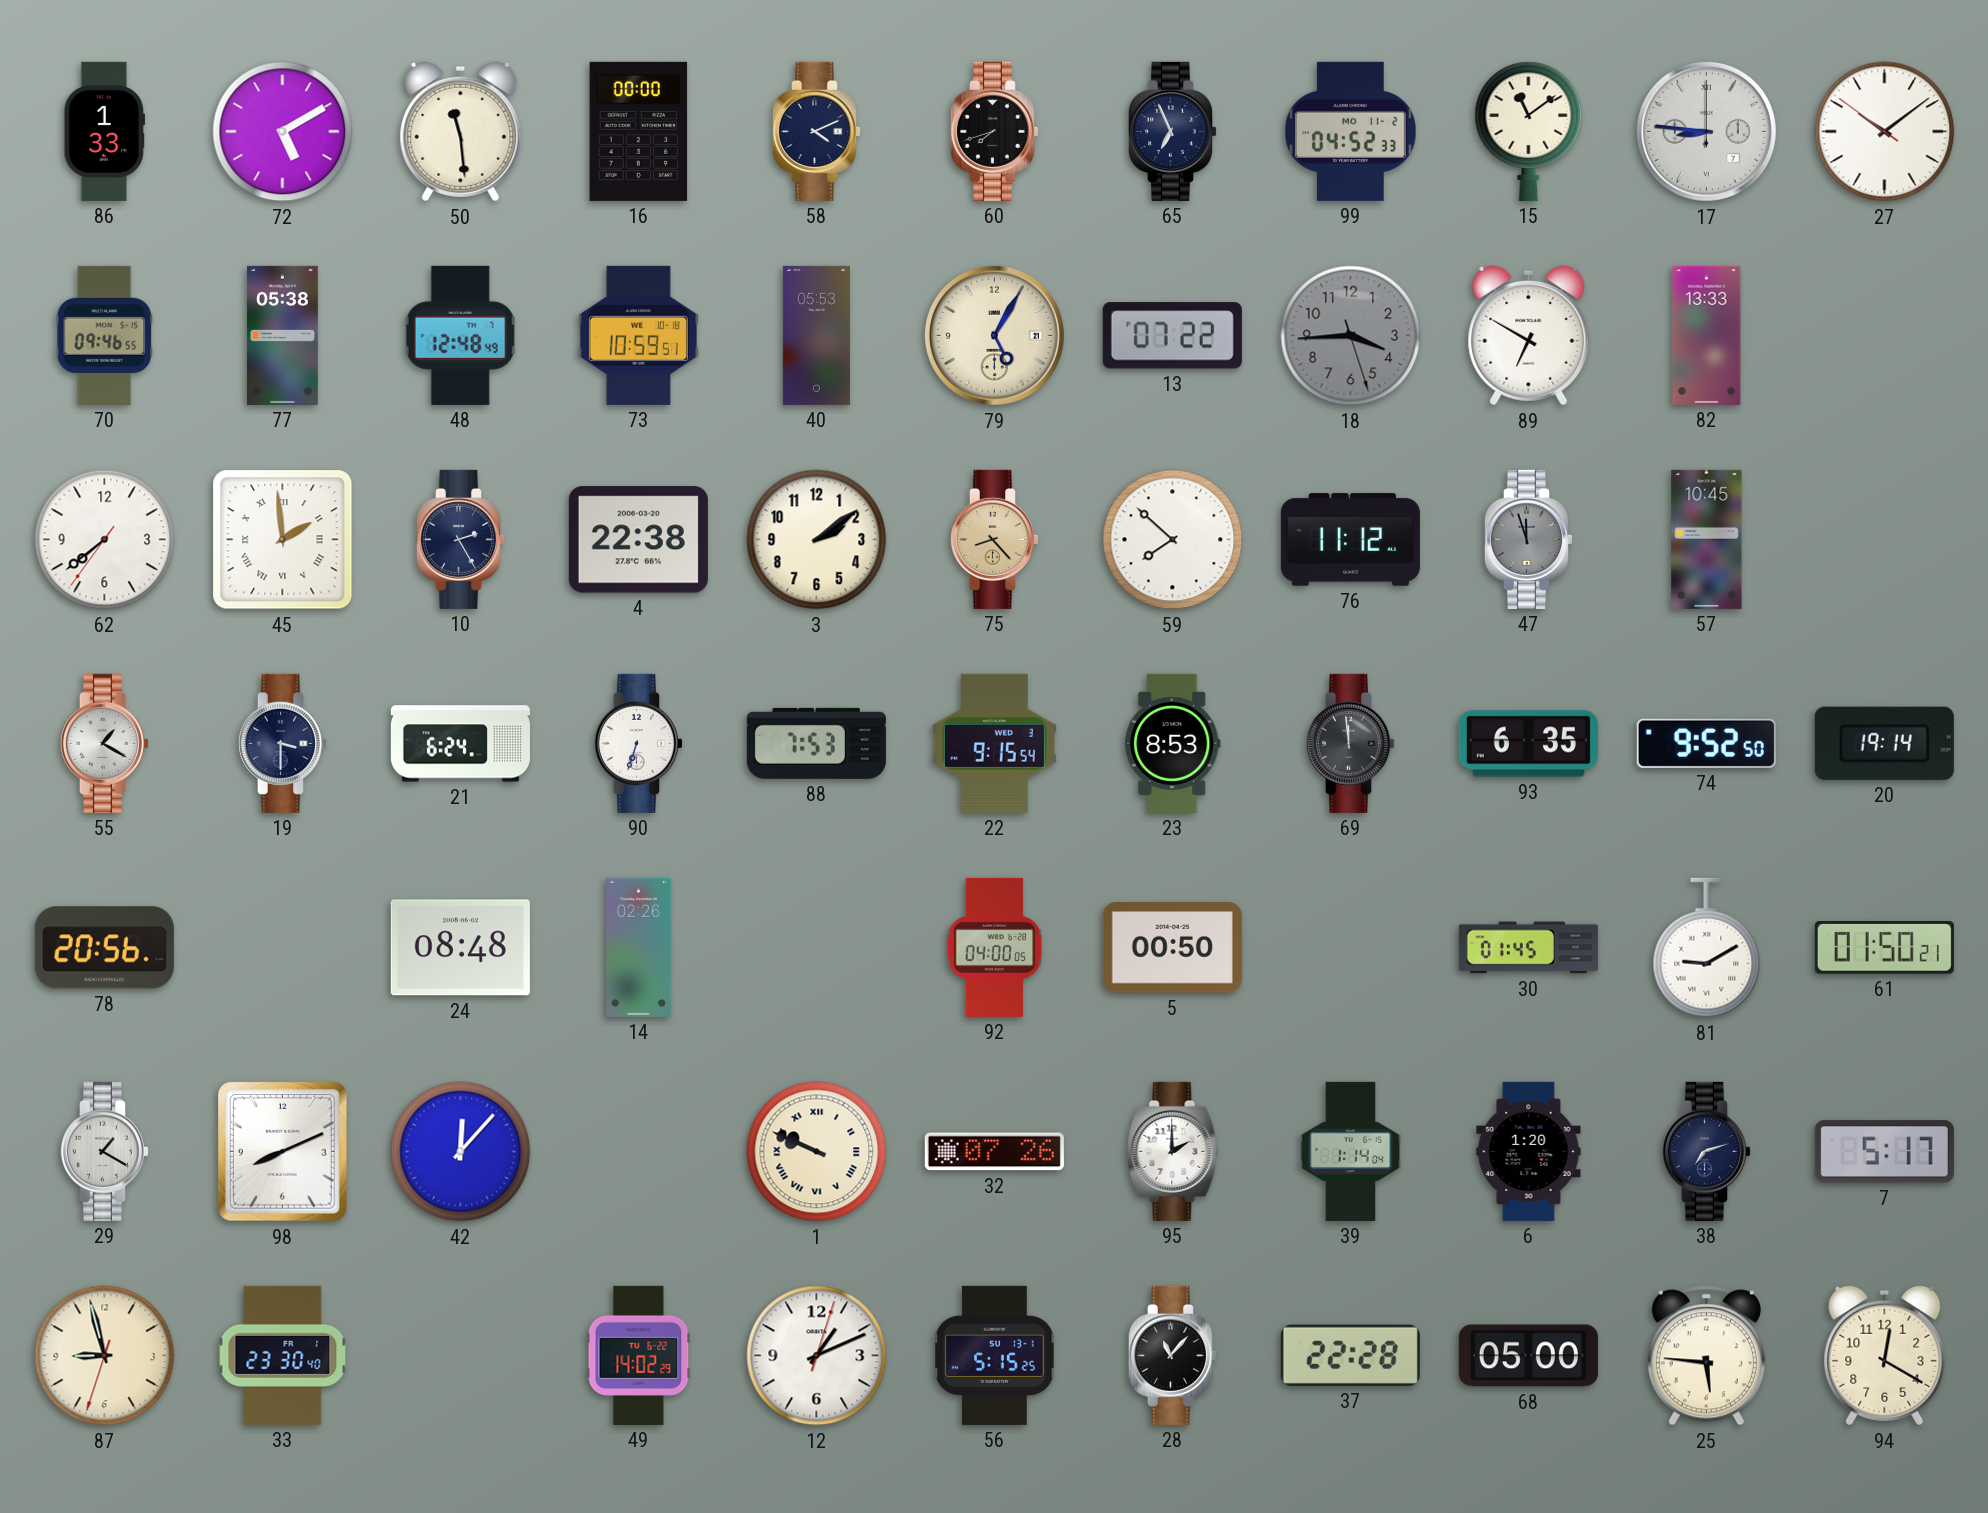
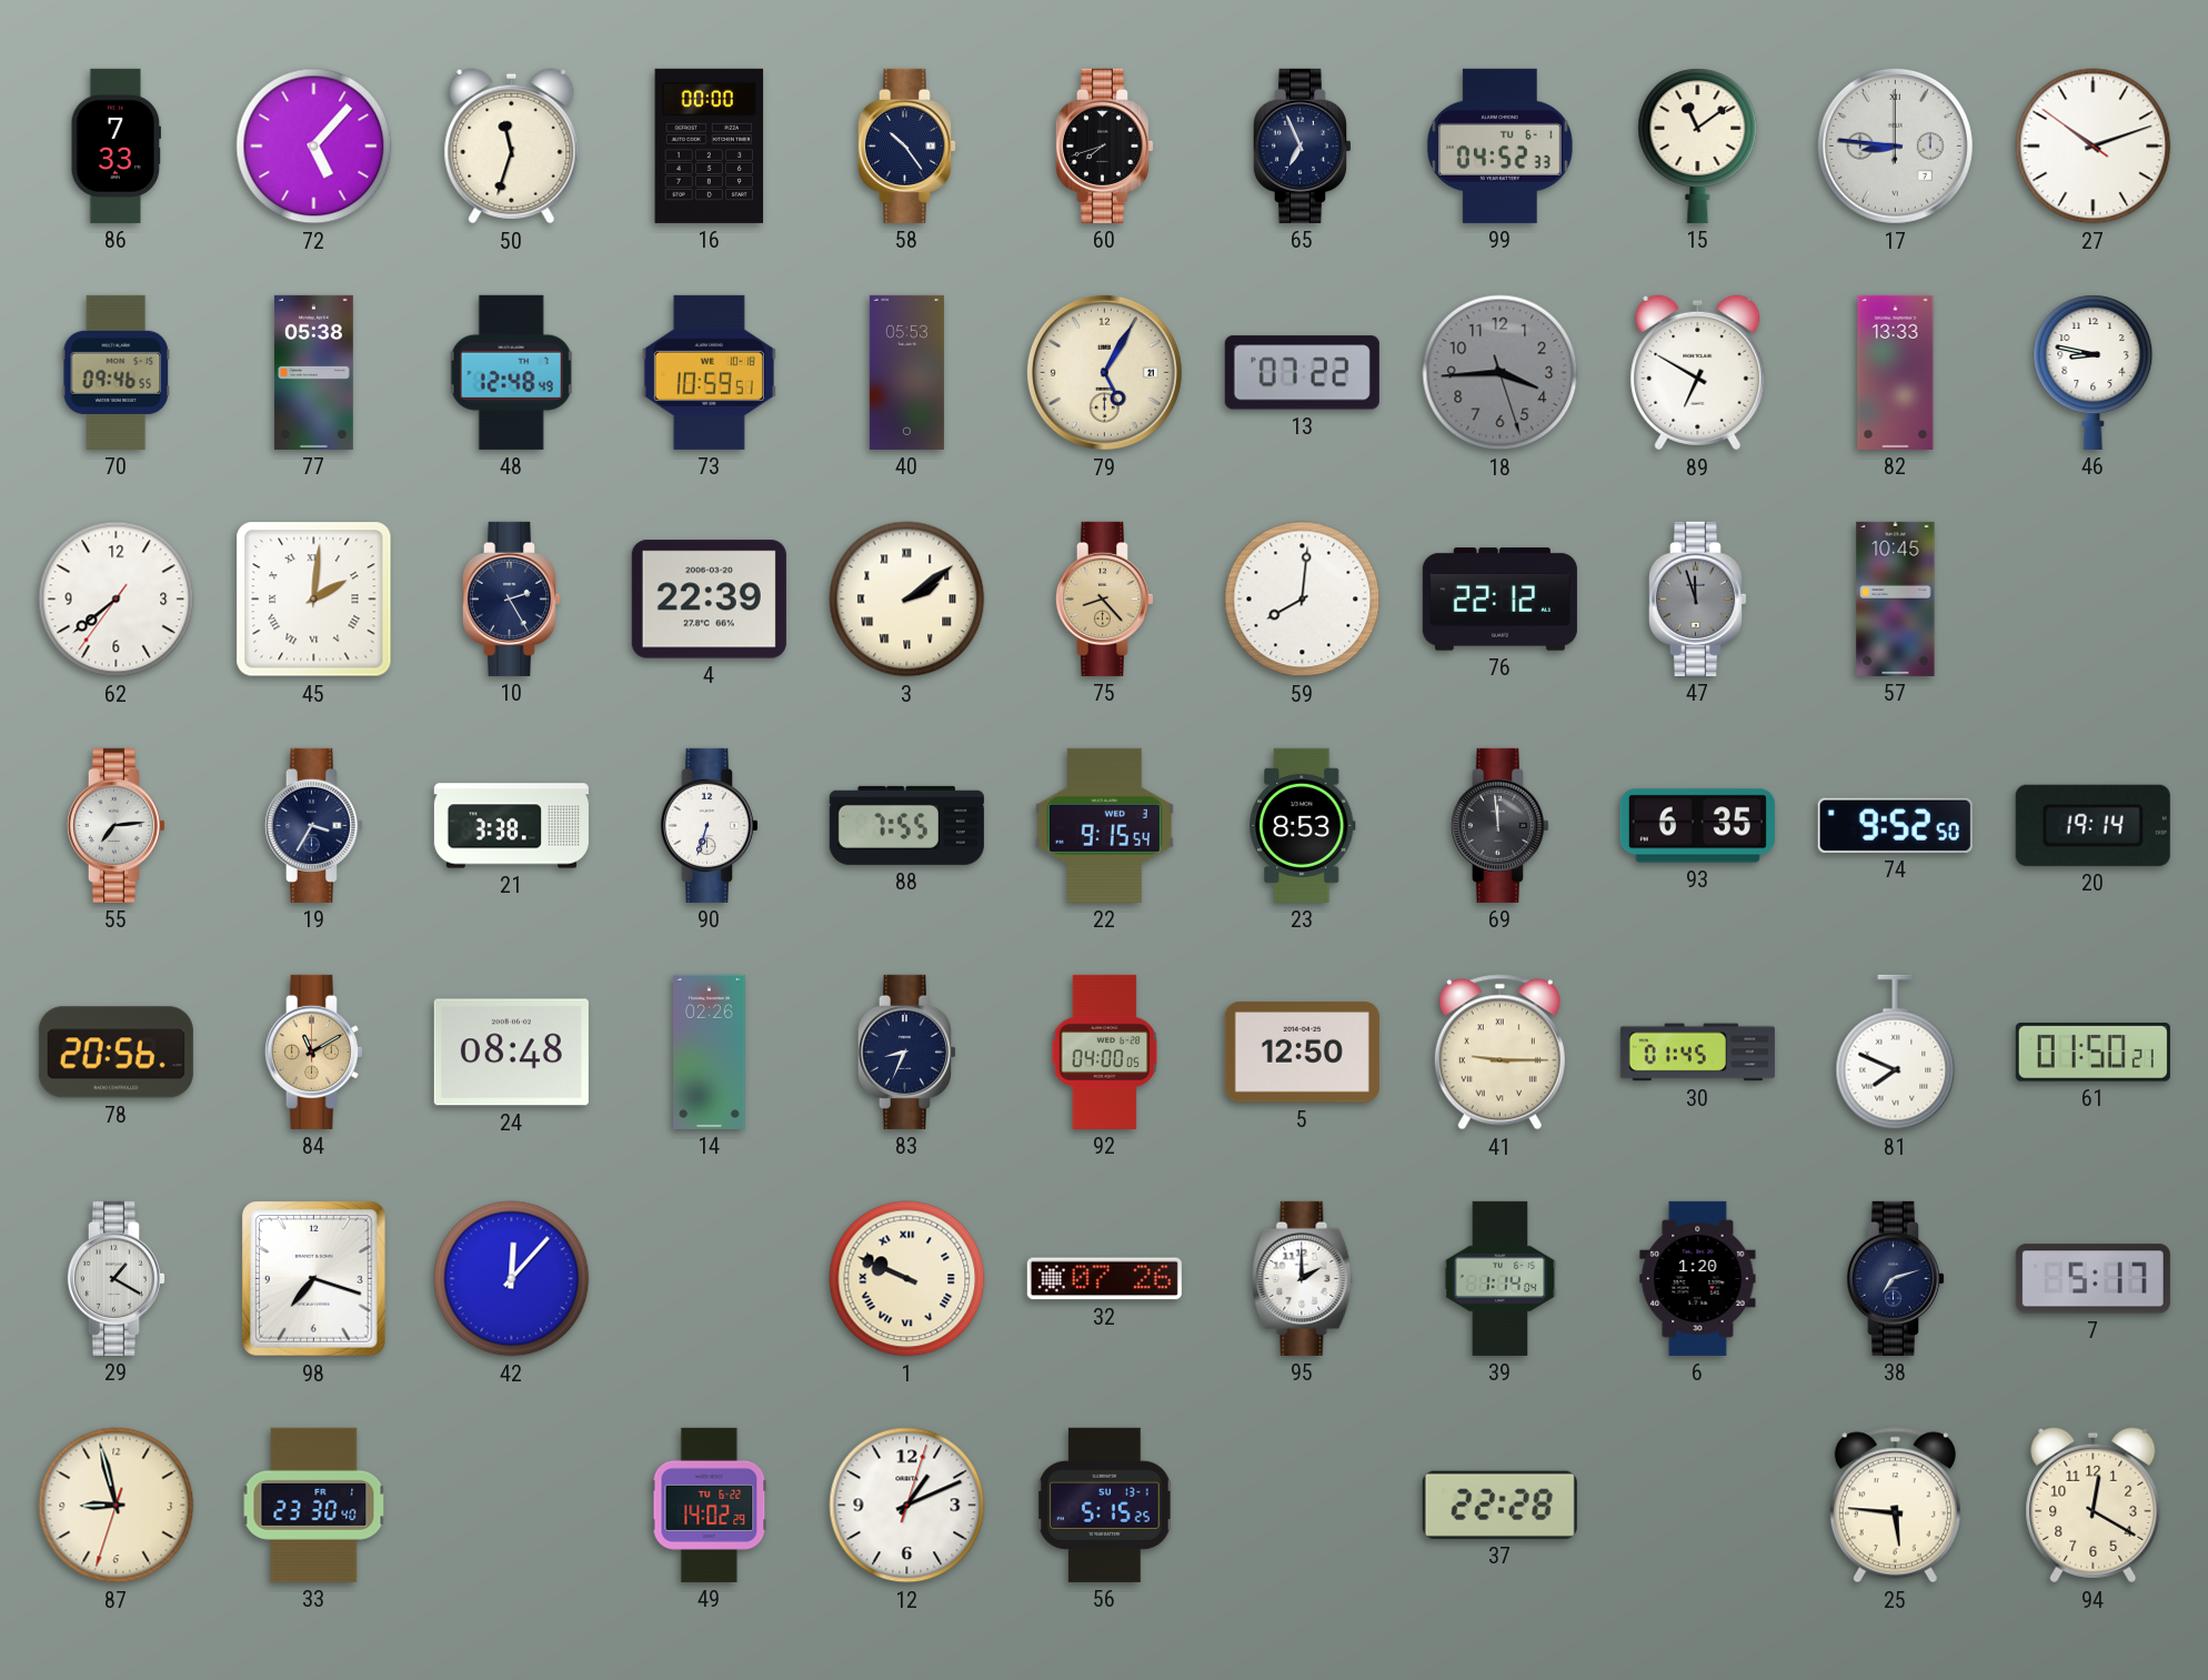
86: 1:33 -> 7:33
72: 5:10 -> 5:07
50: 11:29 -> 11:33
58: 4:11 -> 10:24
99 date: MO 11-2 -> TU 6-1
27: 10:08 -> 10:11
46: none -> 8:47
45: 1:59 -> 2:01
4: 22:38 -> 22:39
3 numerals: Arabic -> Roman
59: 7:52 -> 8:01
76: 11:12 -> 22:12
55: 1:20 -> 7:14
19: 3:30 -> 3:35
21: 6:24 -> 3:38
88: 7:53 -> 7:55
84: none -> 11:10
83: none -> 8:34
5: 00:50 -> 12:50
41: none -> 9:15
81: 9:10 -> 7:49
98: 8:11 -> 7:18
28: 11:07 -> none
68: 05:00 -> none
